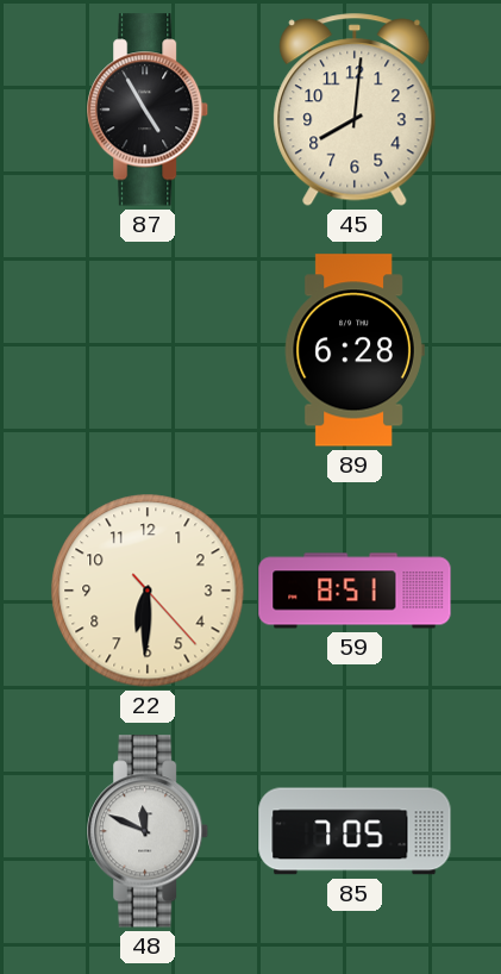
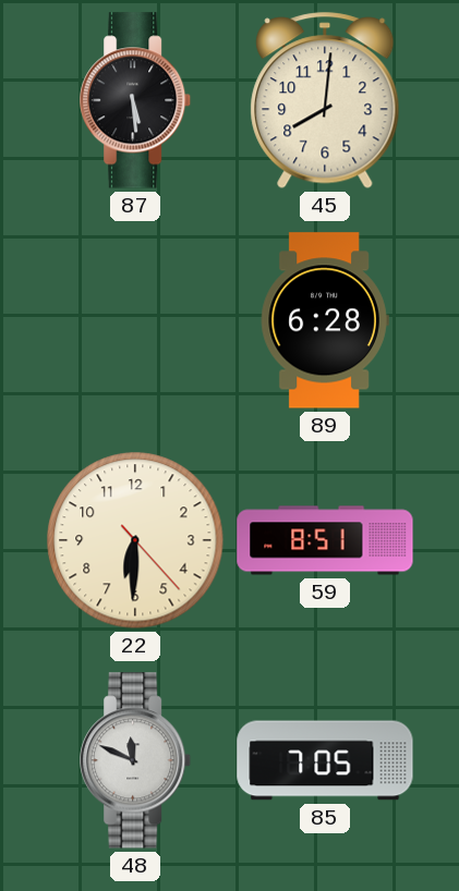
87: 4:55 -> 5:29
